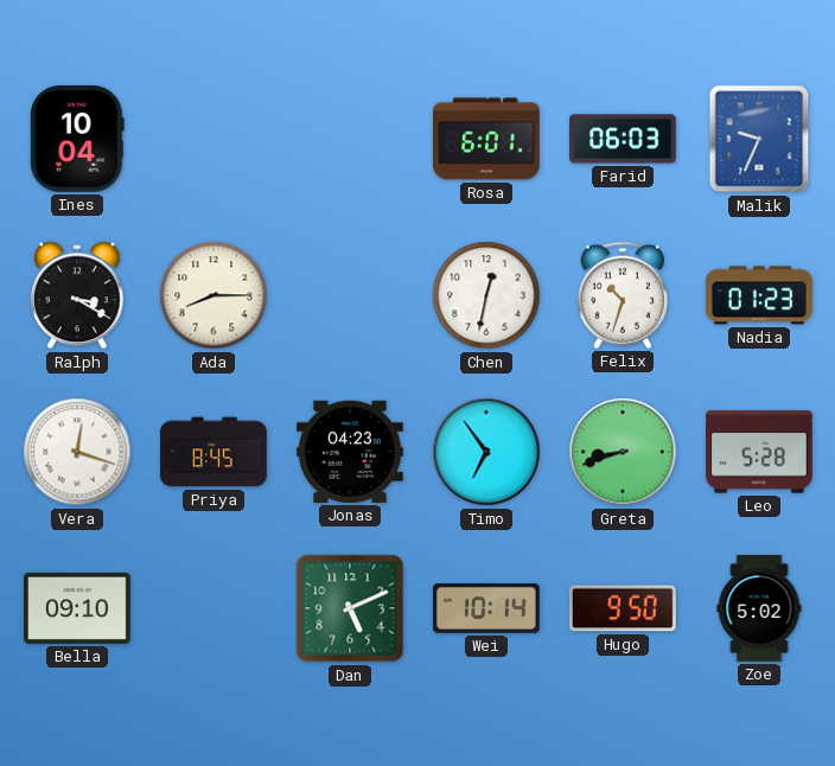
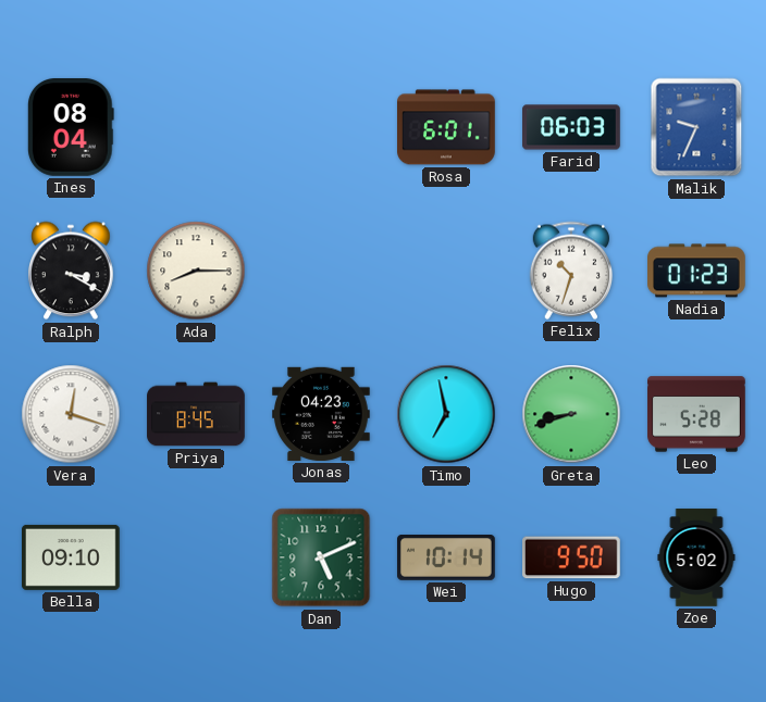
Ines: 10:04 -> 08:04
Chen: 12:32 -> none
Timo: 6:54 -> 6:58
